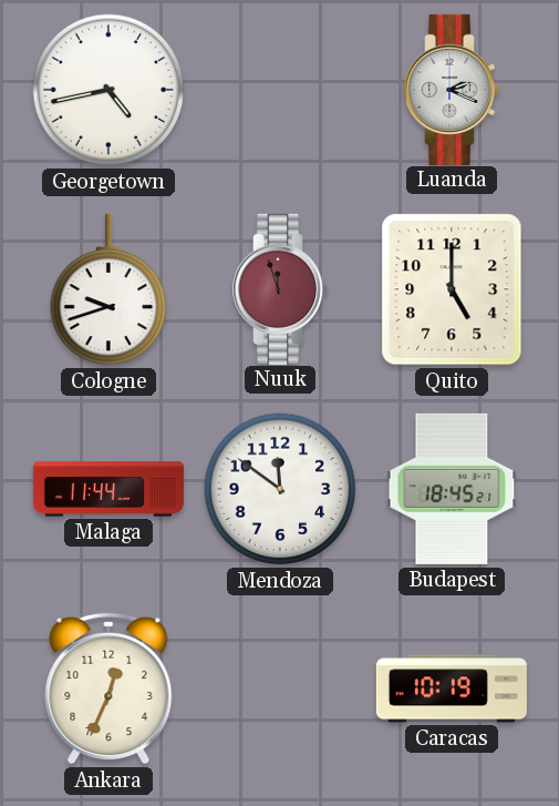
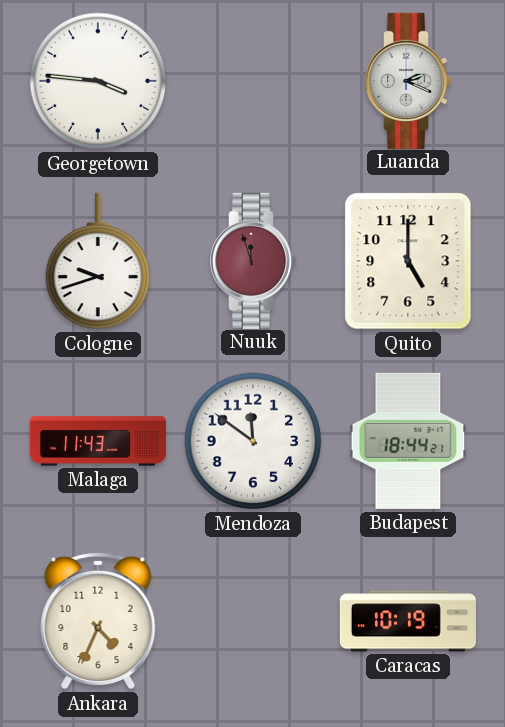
Georgetown: 4:43 -> 3:46
Malaga: 11:44 -> 11:43
Budapest: 18:45 -> 18:44
Ankara: 12:34 -> 4:34
